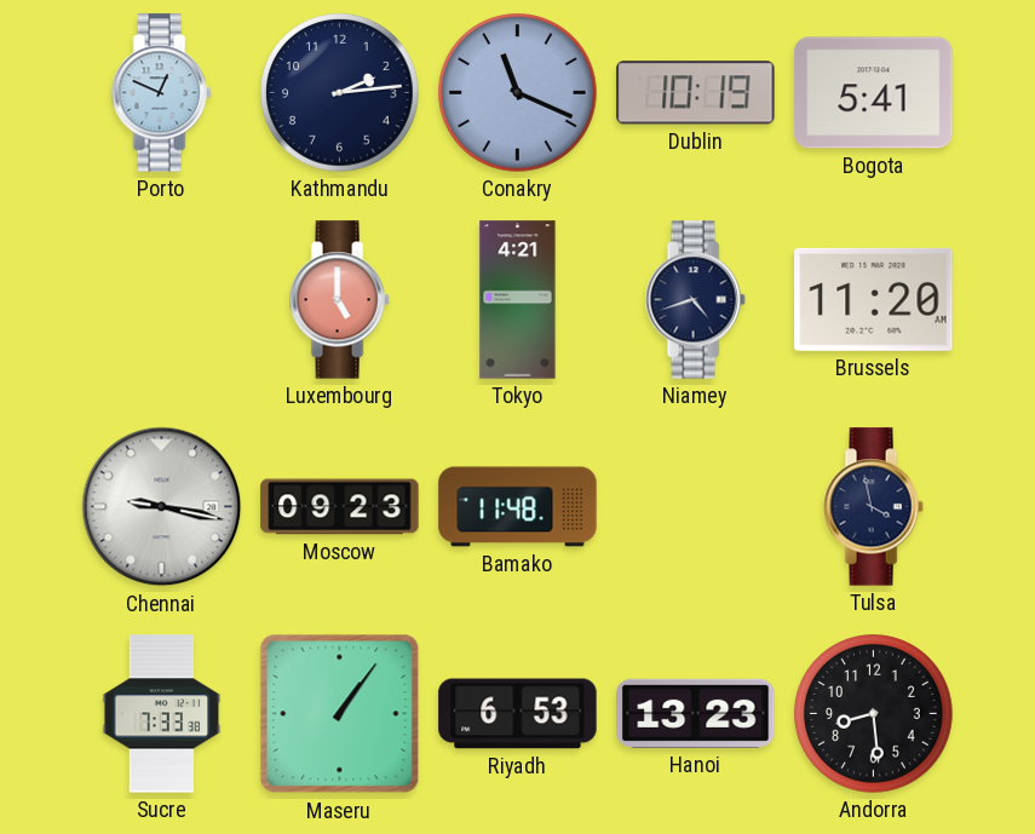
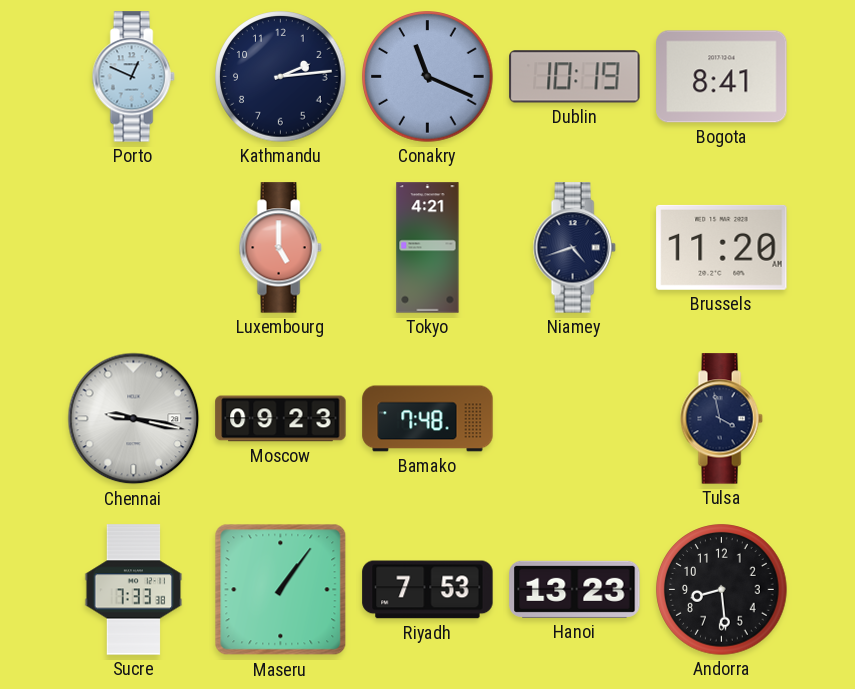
Bogota: 5:41 -> 8:41
Bamako: 11:48 -> 7:48
Riyadh: 6:53 -> 7:53
